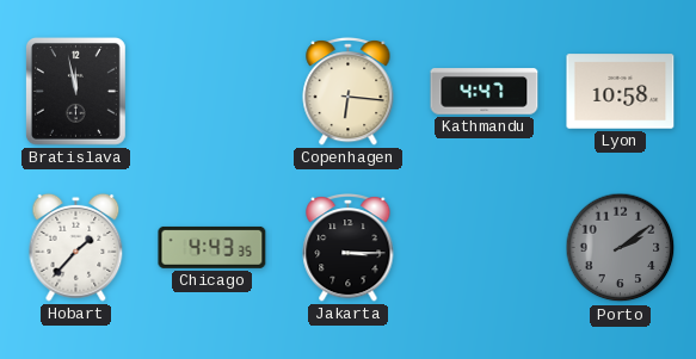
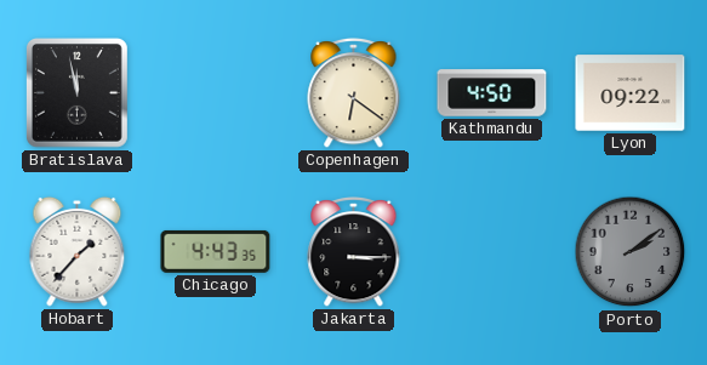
Copenhagen: 6:16 -> 6:21
Kathmandu: 4:47 -> 4:50
Lyon: 10:58 -> 09:22
